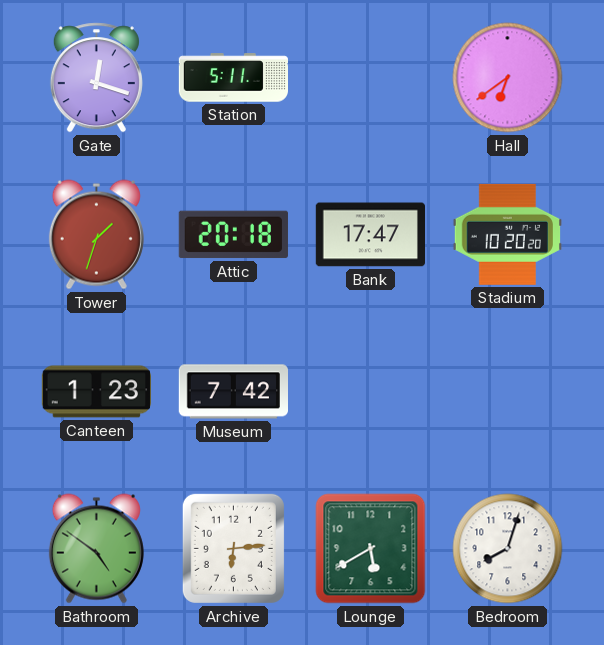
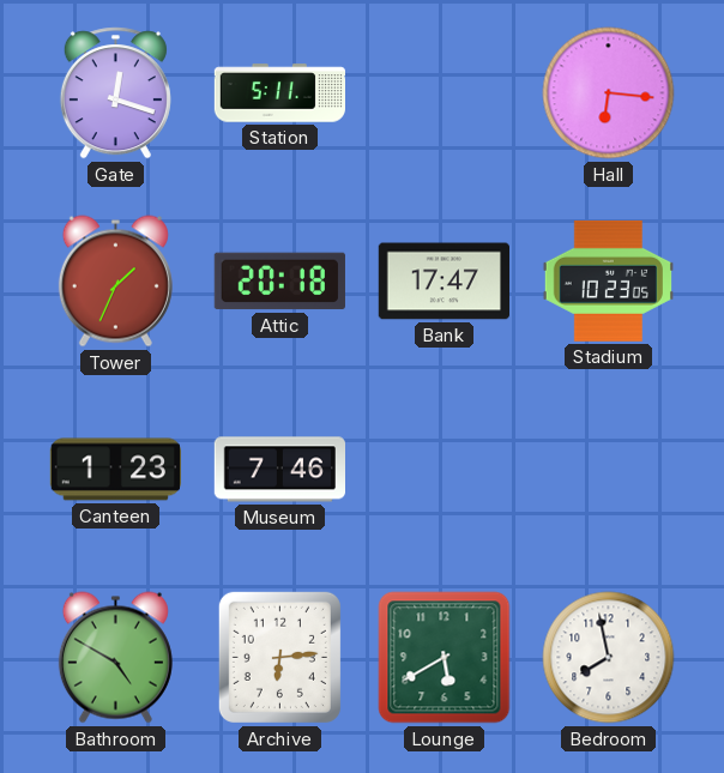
Hall: 6:39 -> 6:16
Tower: 1:33 -> 1:34
Stadium: 10:20 -> 10:23
Museum: 7:42 -> 7:46
Bathroom: 4:51 -> 4:50
Bedroom: 8:03 -> 7:58
